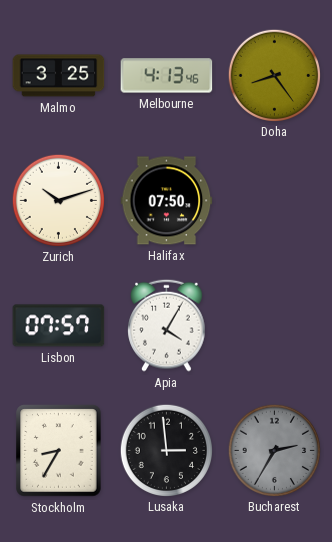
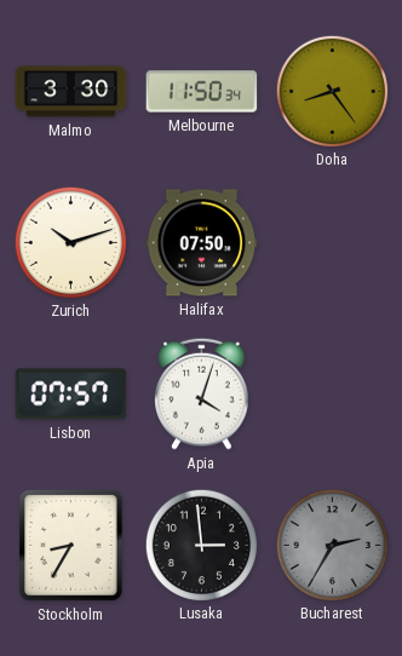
Malmo: 3:25 -> 3:30
Melbourne: 4:13 -> 11:50
Apia: 4:05 -> 4:03
